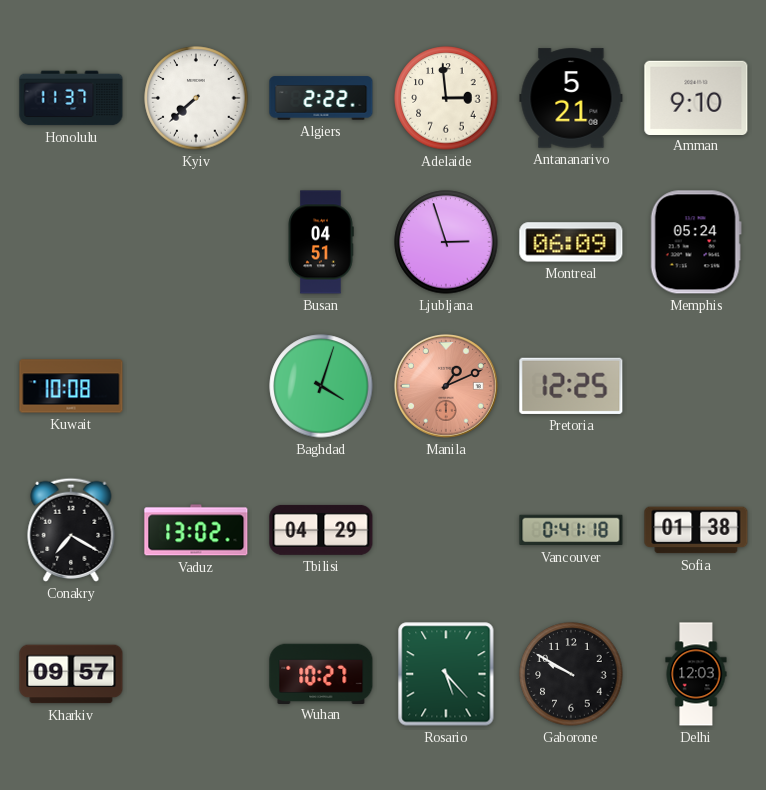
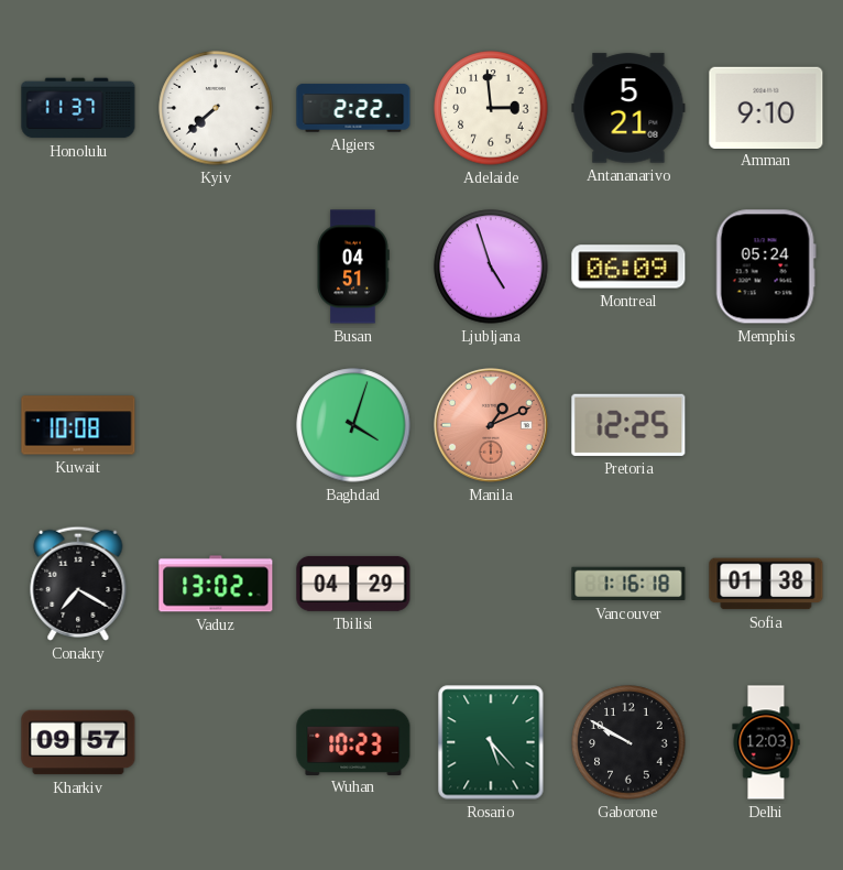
Ljubljana: 2:57 -> 4:57
Vancouver: 0:41 -> 1:16
Wuhan: 10:27 -> 10:23
